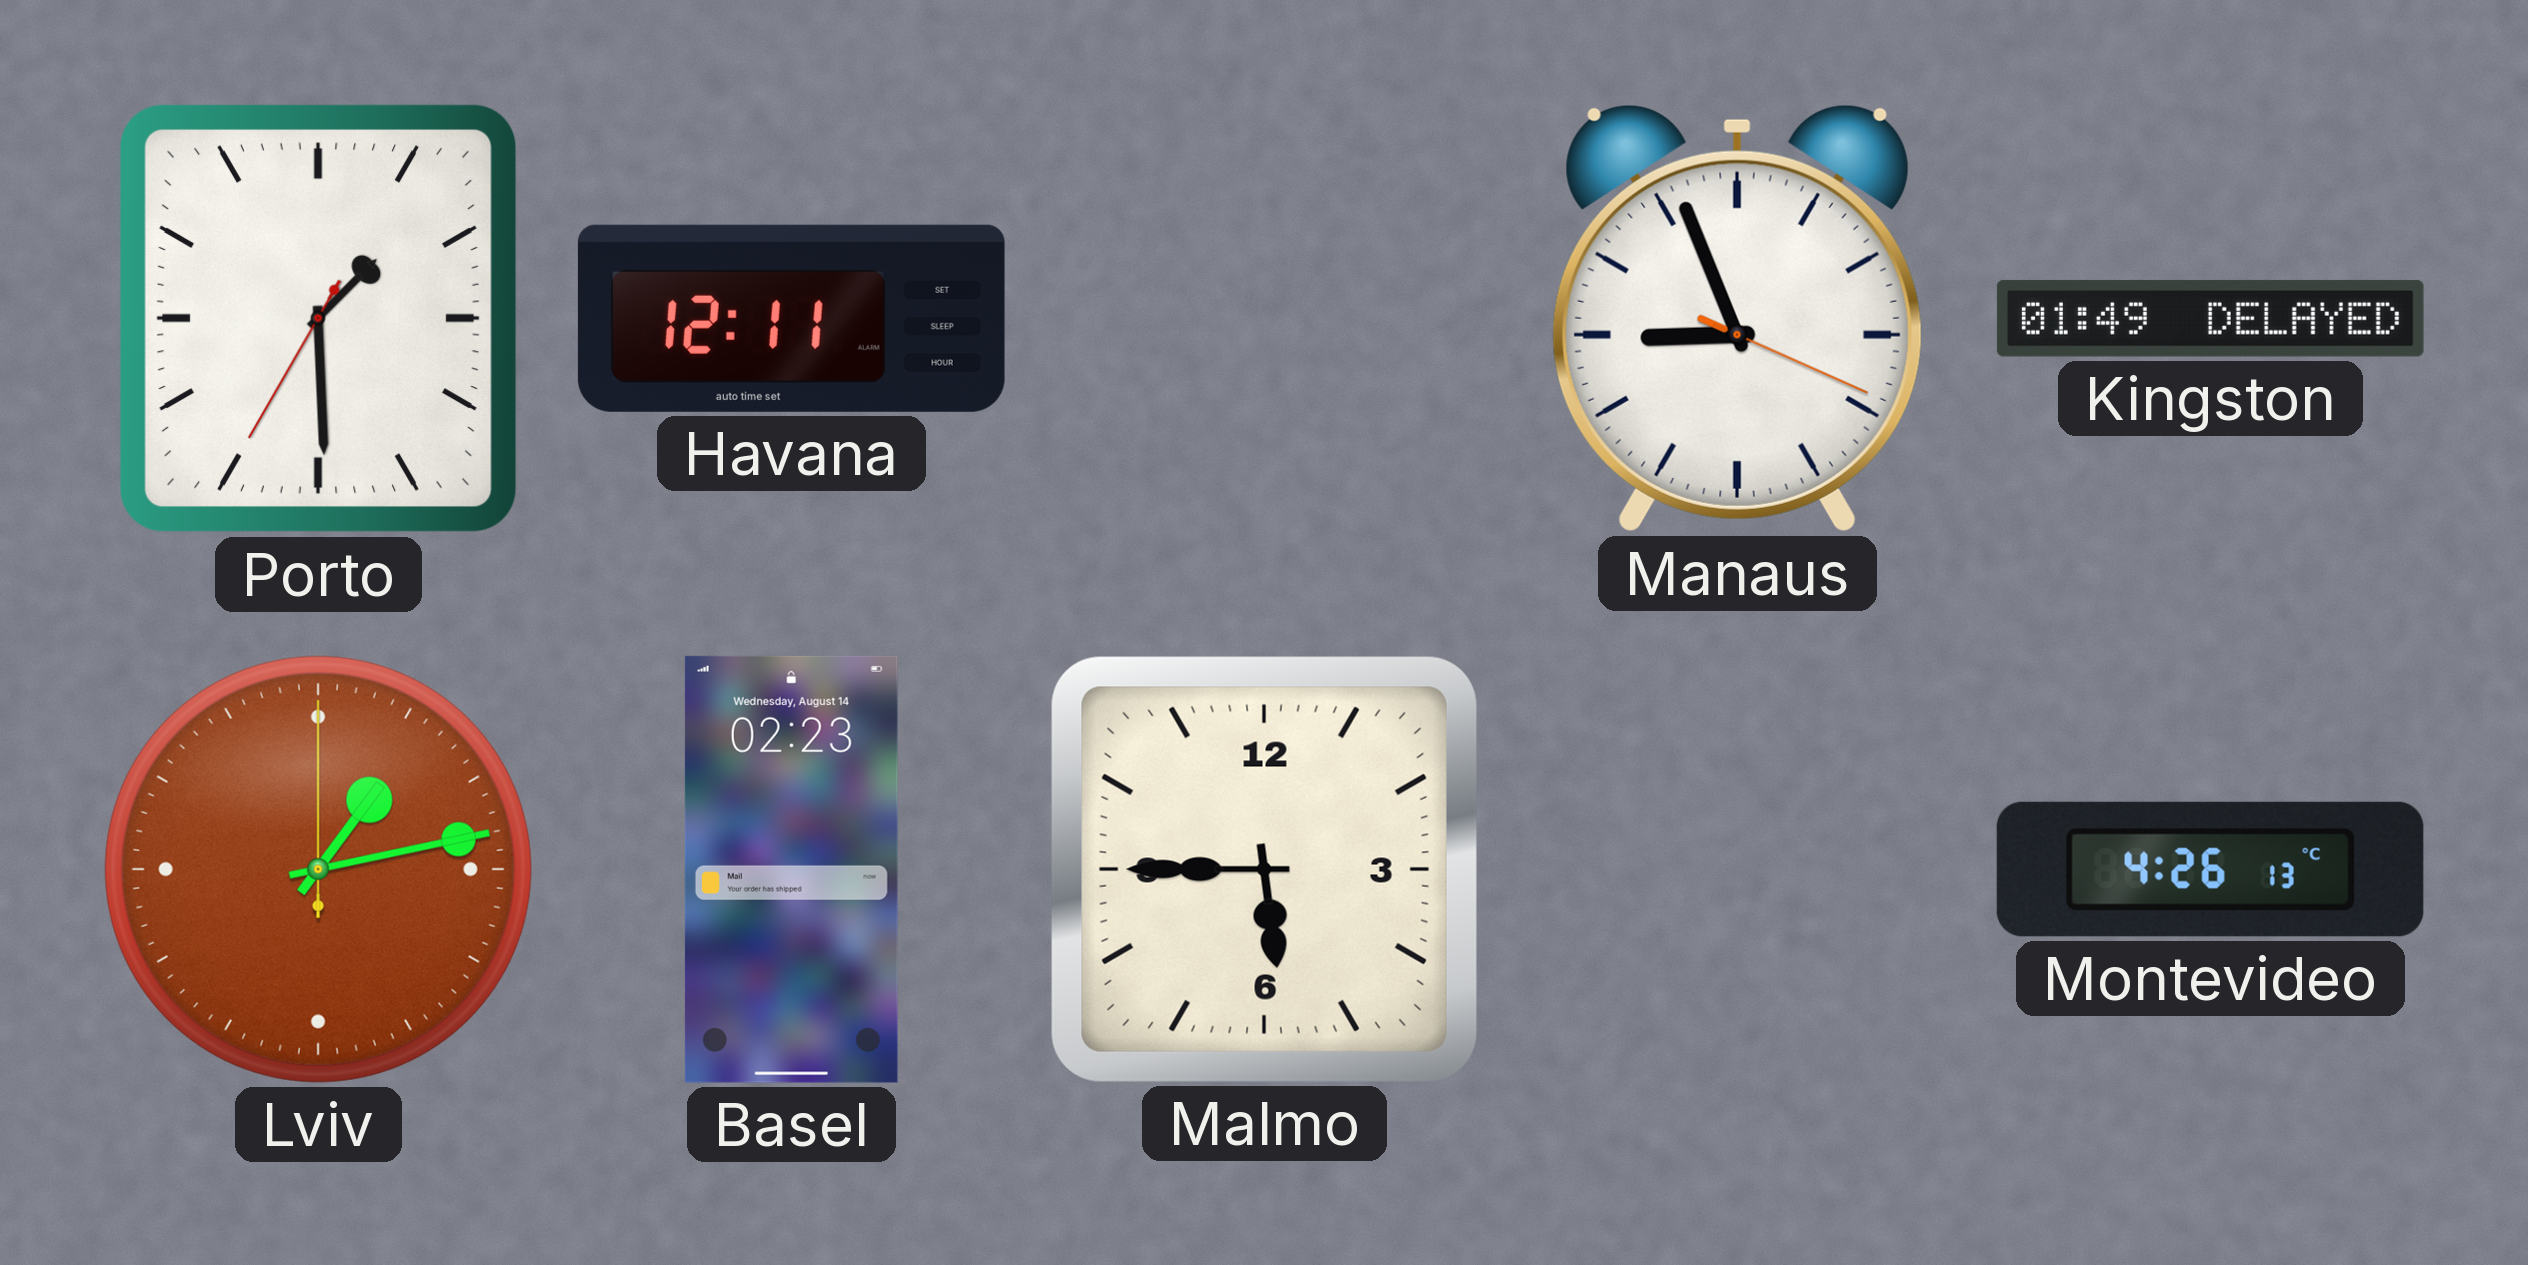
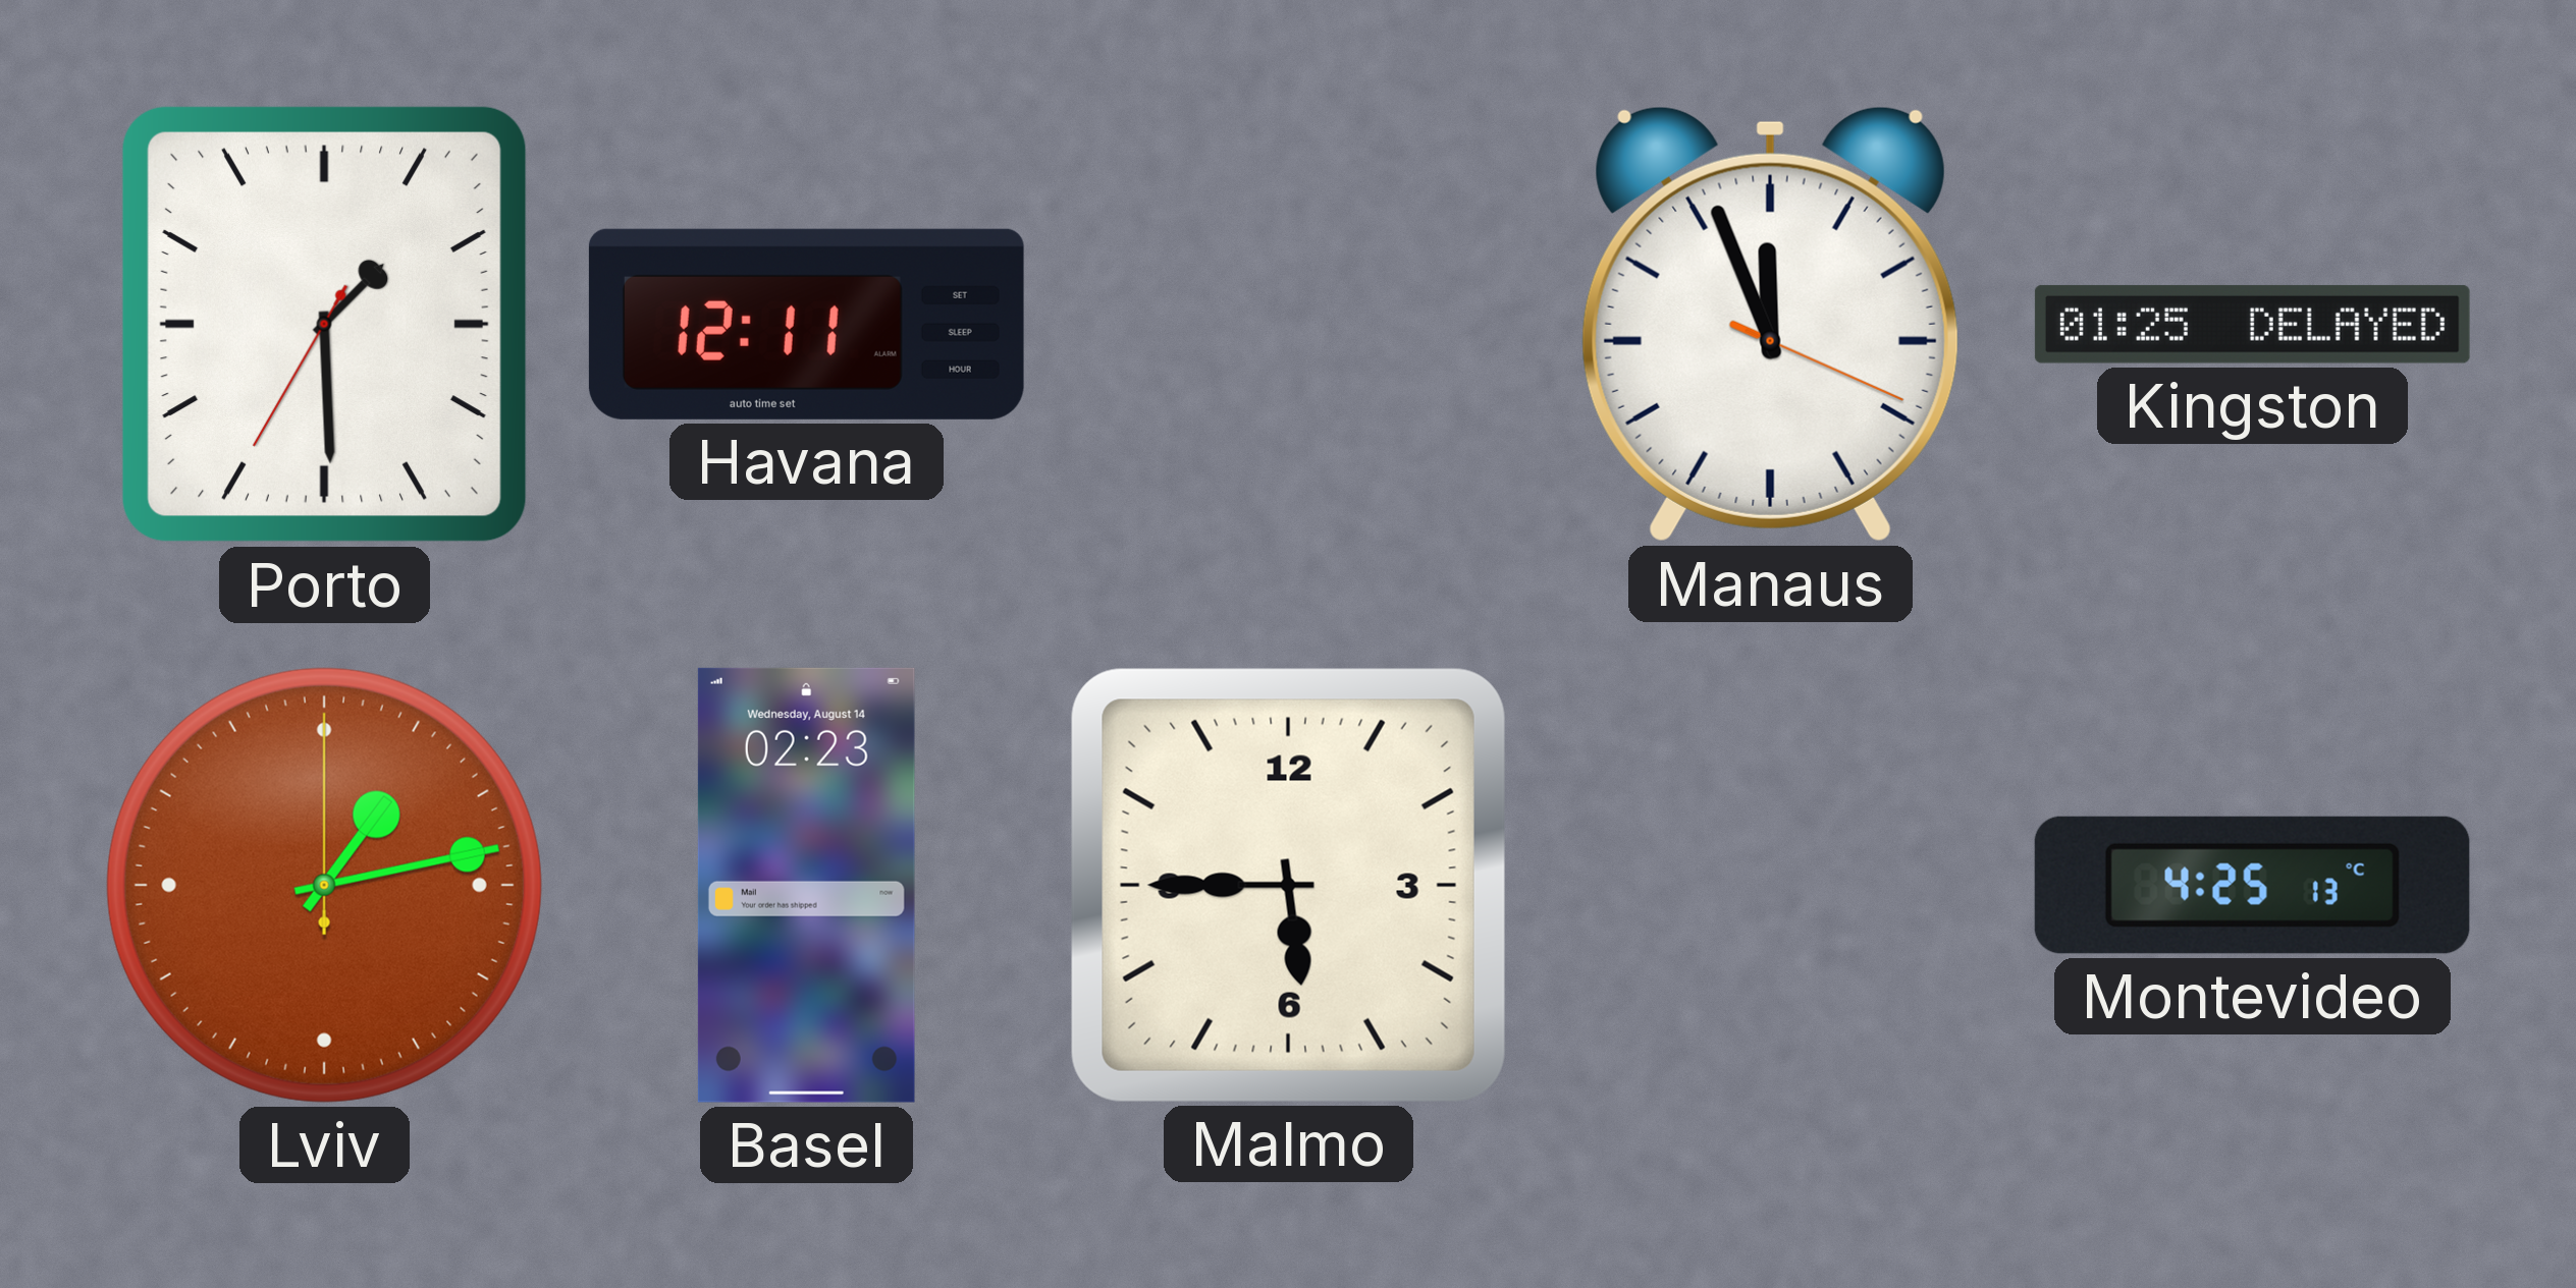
Manaus: 8:56 -> 11:56
Kingston: 01:49 -> 01:25
Montevideo: 4:26 -> 4:25
